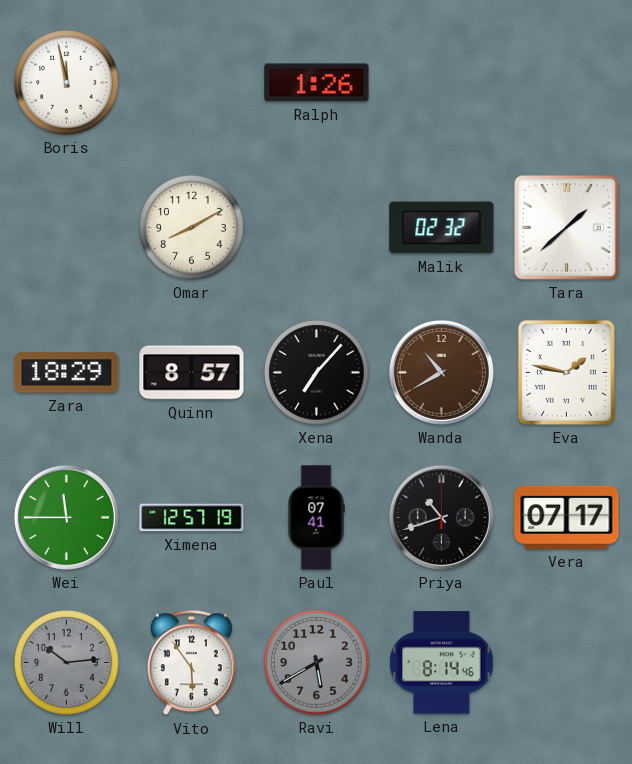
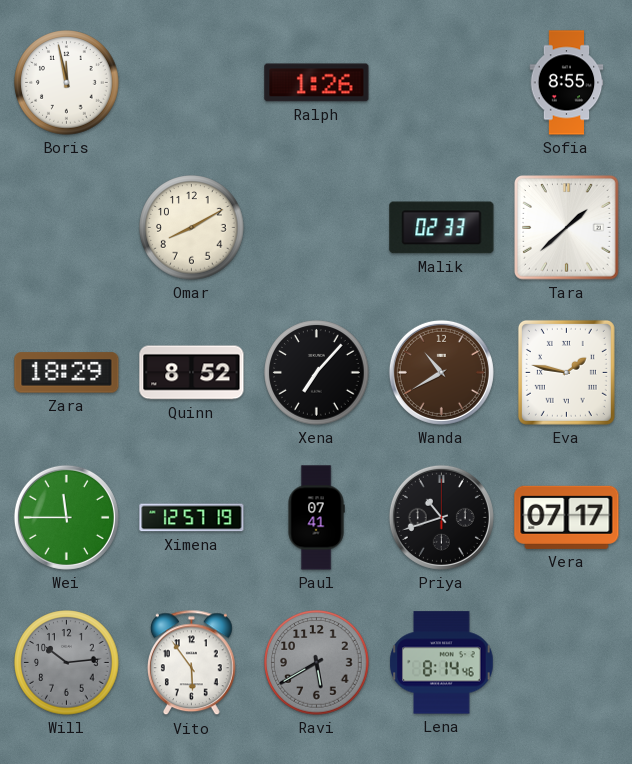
Sofia: none -> 8:55
Malik: 02:32 -> 02:33
Quinn: 8:57 -> 8:52
